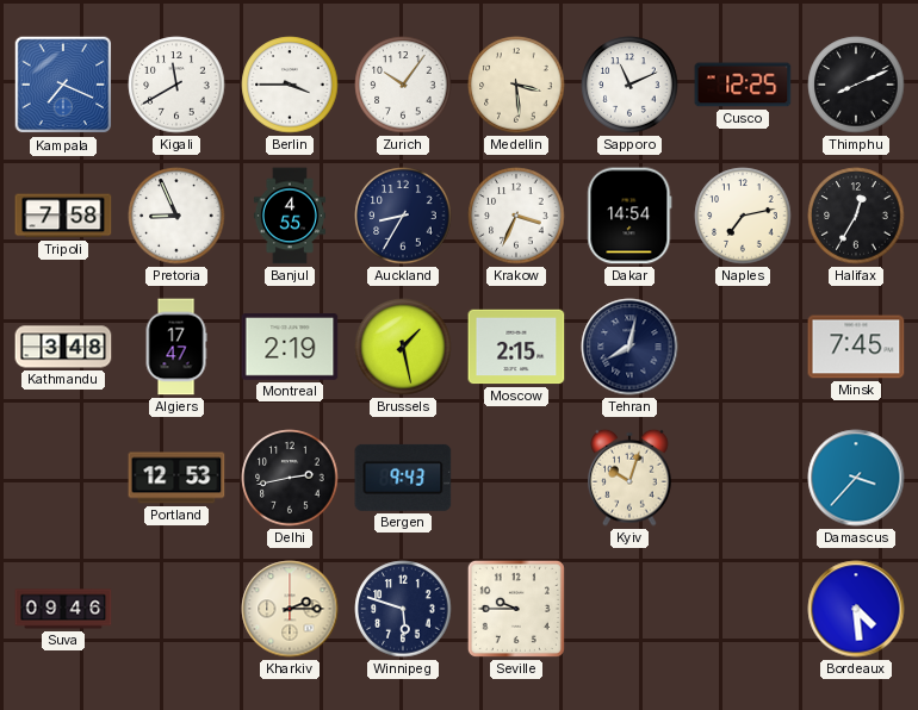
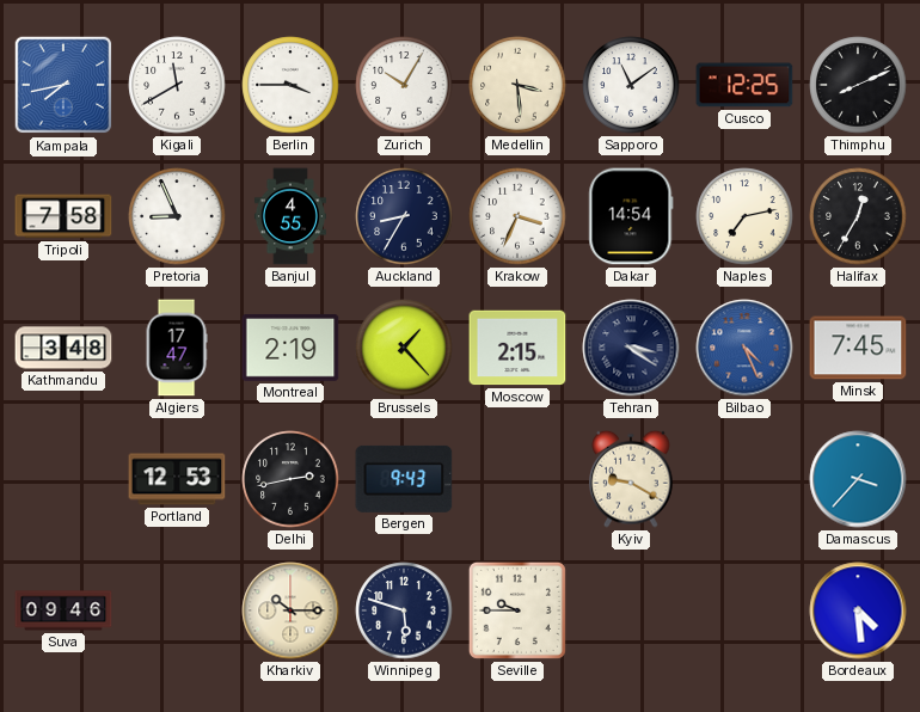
Kampala: 7:19 -> 7:43
Zurich: 10:06 -> 10:05
Sapporo: 11:11 -> 11:09
Brussels: 1:28 -> 1:23
Tehran: 8:02 -> 3:21
Bilbao: none -> 4:26
Kyiv: 10:03 -> 9:20
Kharkiv: 2:15 -> 10:15
